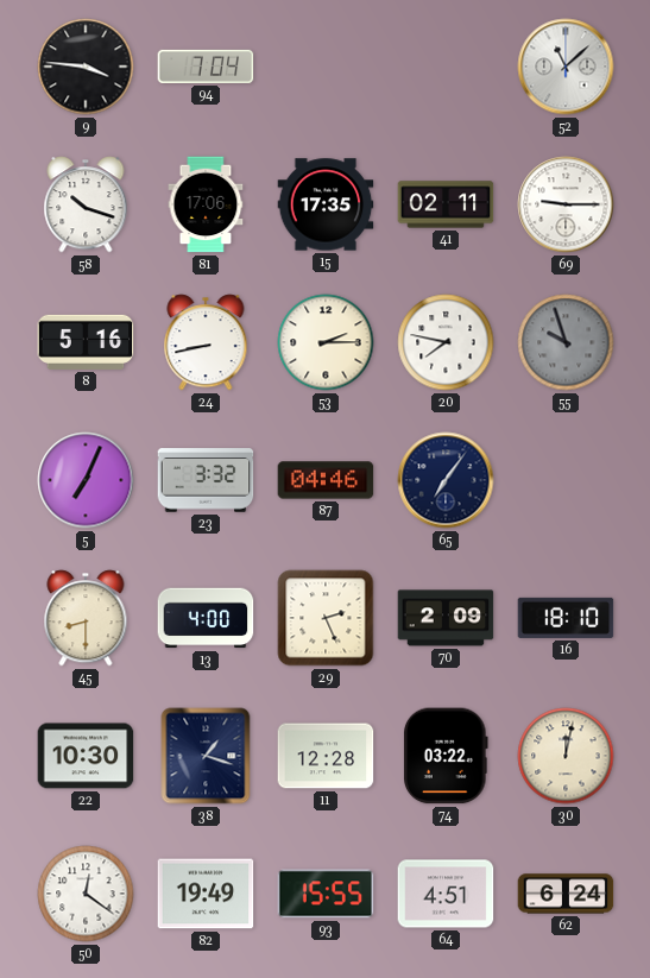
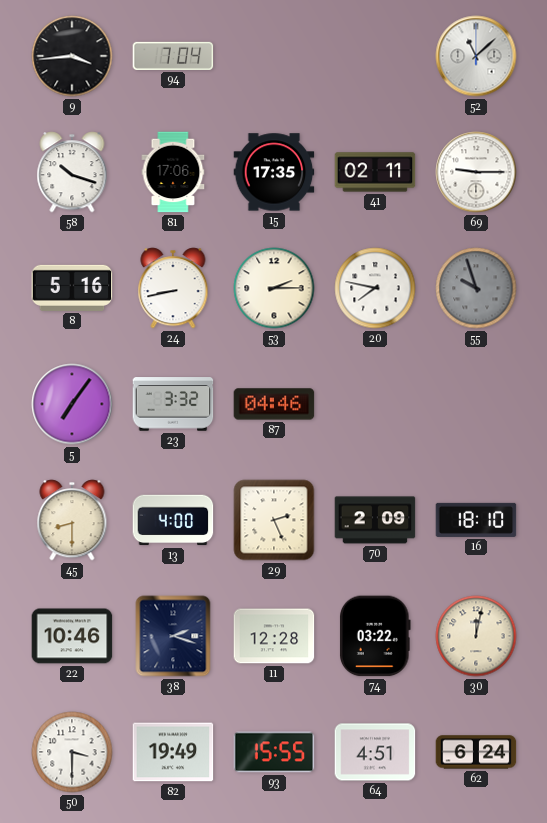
9: 3:46 -> 3:44
5: 7:04 -> 7:06
65: 7:06 -> none
22: 10:30 -> 10:46
38: 1:18 -> 2:18
50: 12:21 -> 3:30
